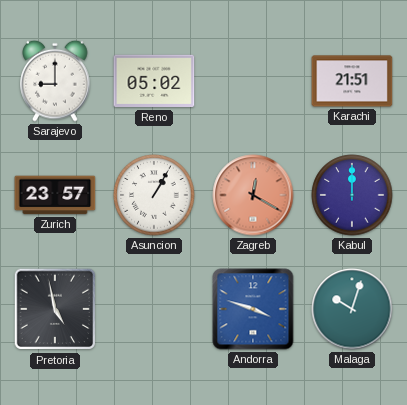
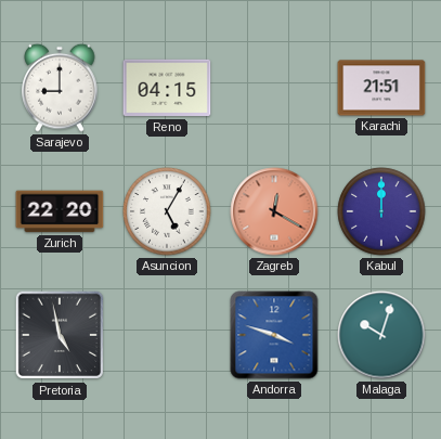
Reno: 05:02 -> 04:15
Zurich: 23:57 -> 22:20
Asuncion: 1:05 -> 5:05
